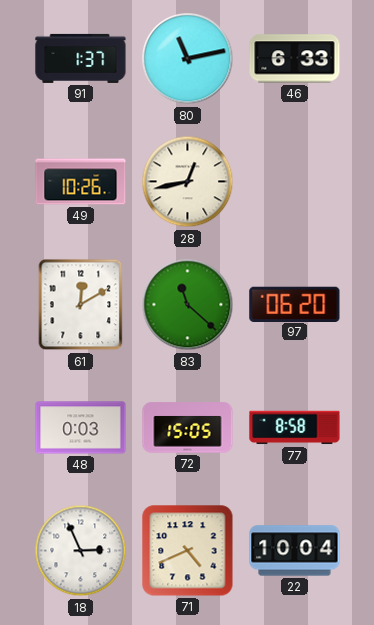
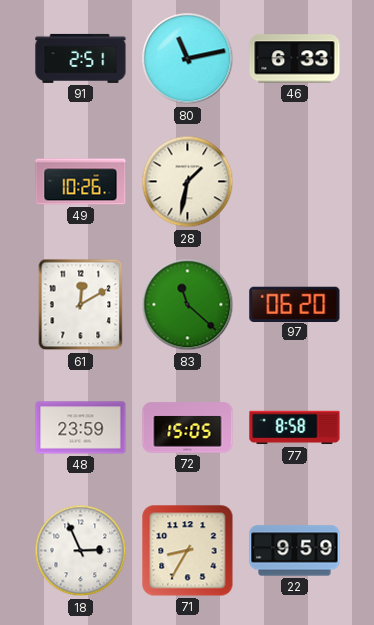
91: 1:37 -> 2:51
28: 12:43 -> 1:32
48: 0:03 -> 23:59
71: 4:41 -> 8:35
22: 10:04 -> 9:59
